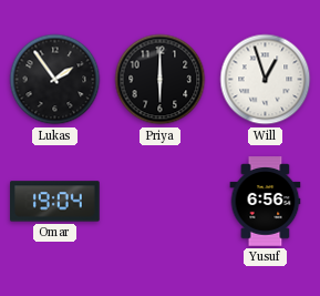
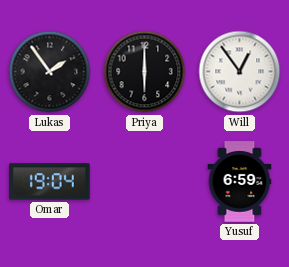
Will: 12:57 -> 12:54
Yusuf: 6:56 -> 6:59
